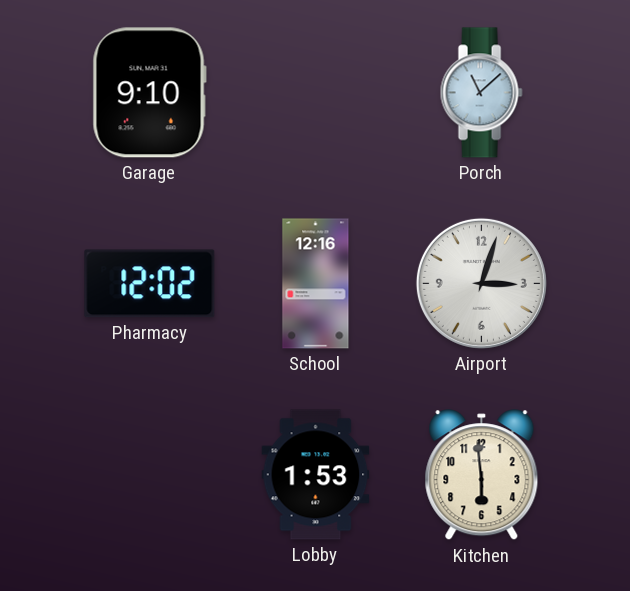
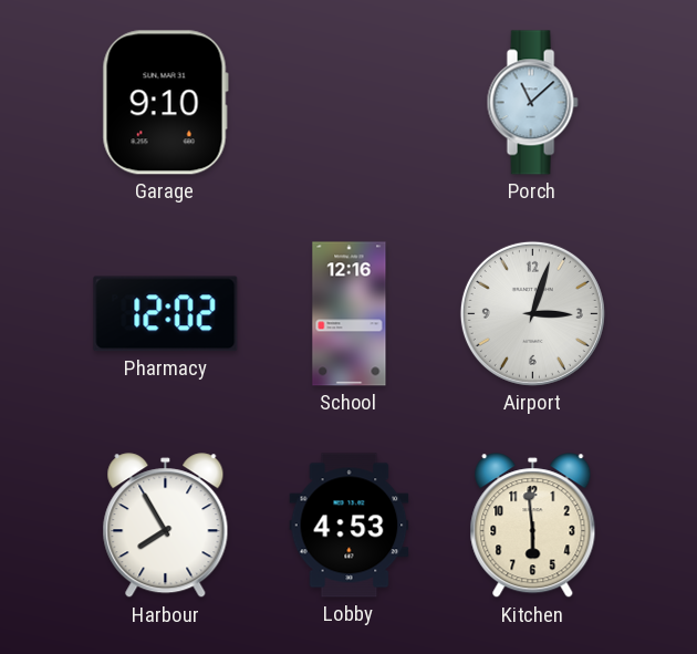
Harbour: none -> 7:55
Lobby: 1:53 -> 4:53
